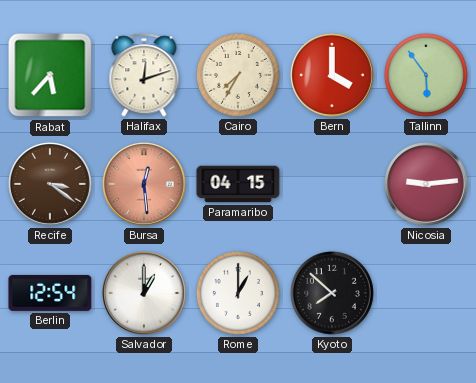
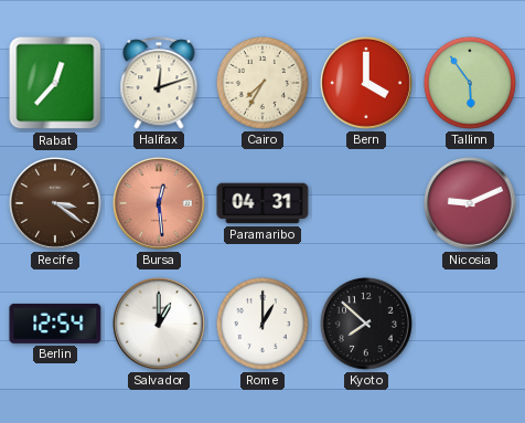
Rabat: 5:37 -> 12:37
Paramaribo: 04:15 -> 04:31
Nicosia: 9:14 -> 9:11
